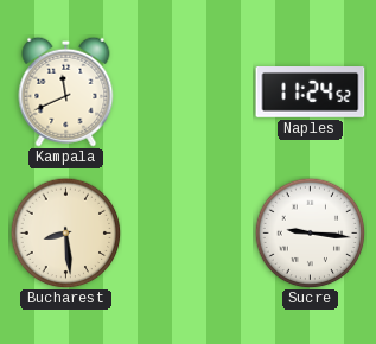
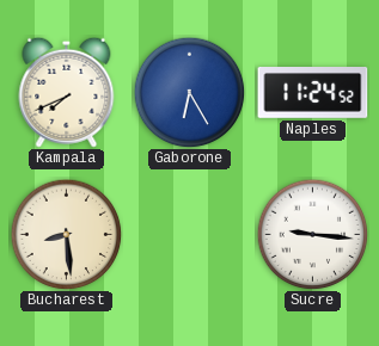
Kampala: 11:41 -> 7:41
Gaborone: none -> 6:25
